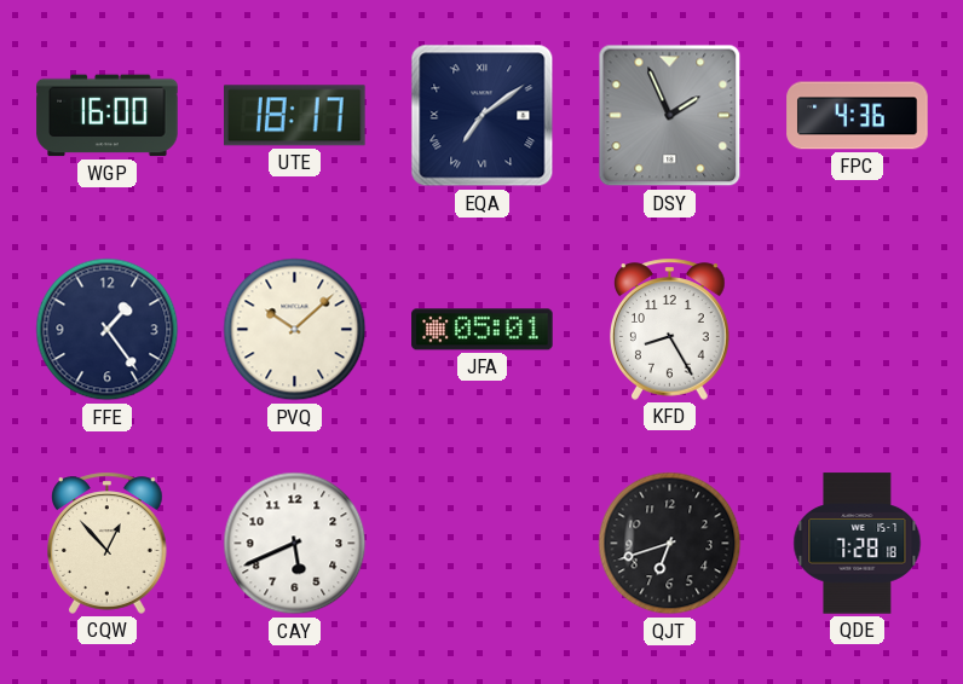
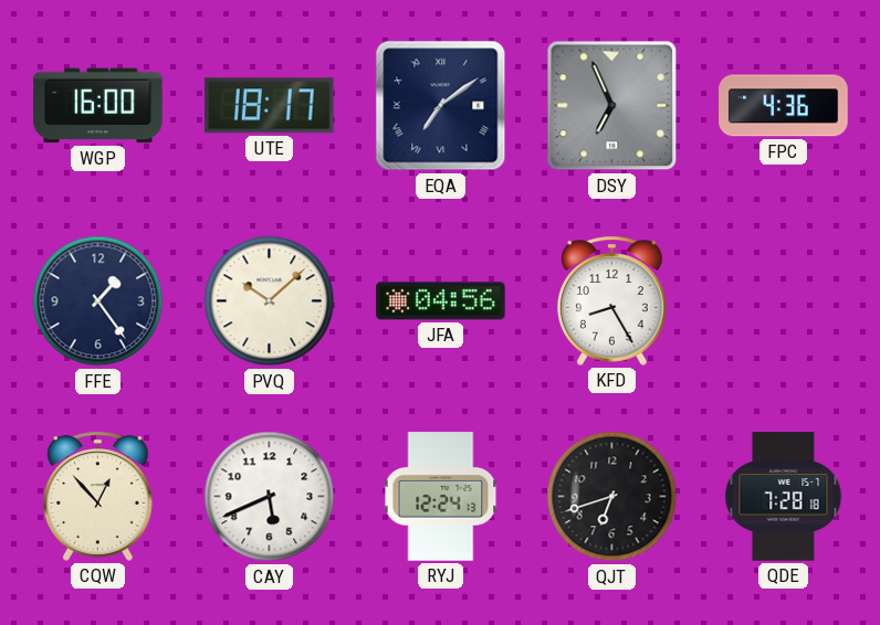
DSY: 1:56 -> 6:56
JFA: 05:01 -> 04:56
RYJ: none -> 12:24
